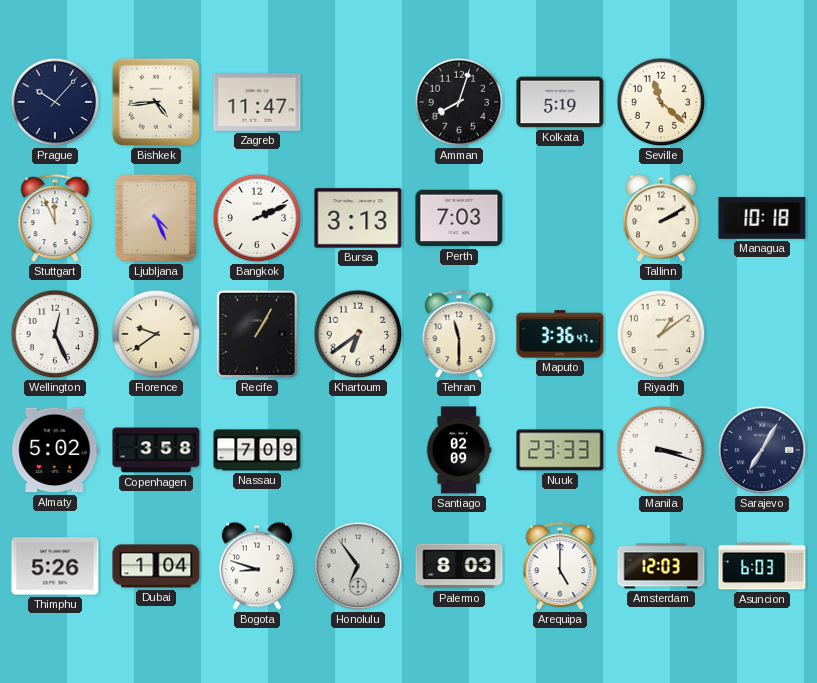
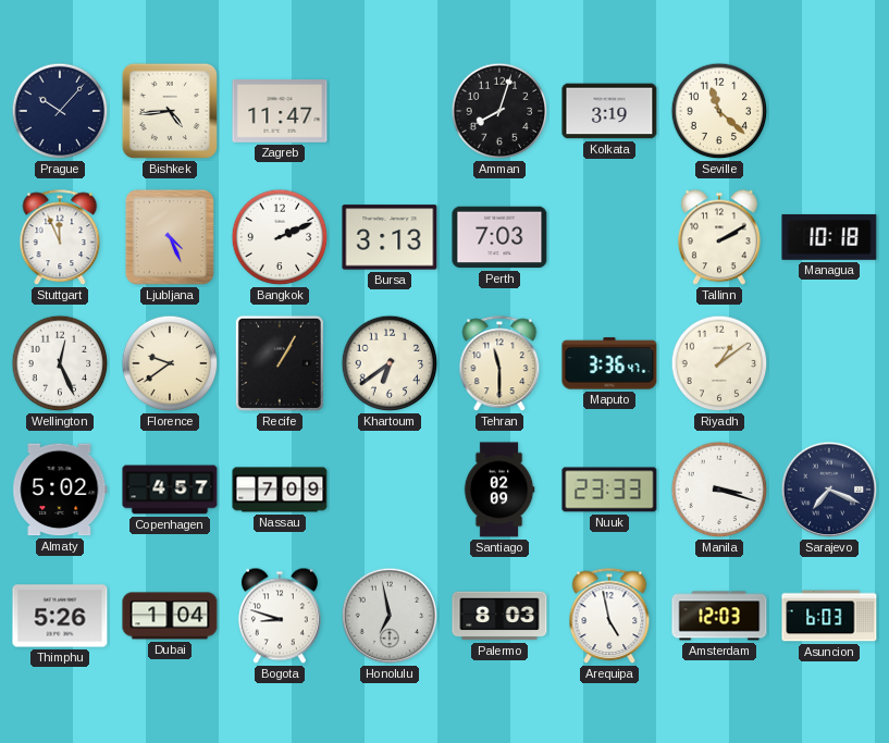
Kolkata: 5:19 -> 3:19
Copenhagen: 3:58 -> 4:57
Sarajevo: 7:05 -> 7:19
Honolulu: 6:54 -> 6:58
Arequipa: 5:00 -> 4:58
